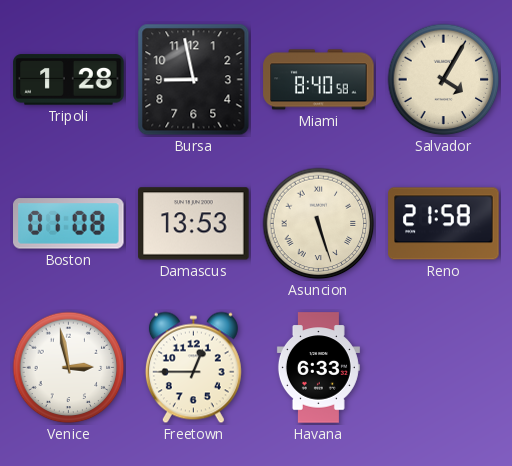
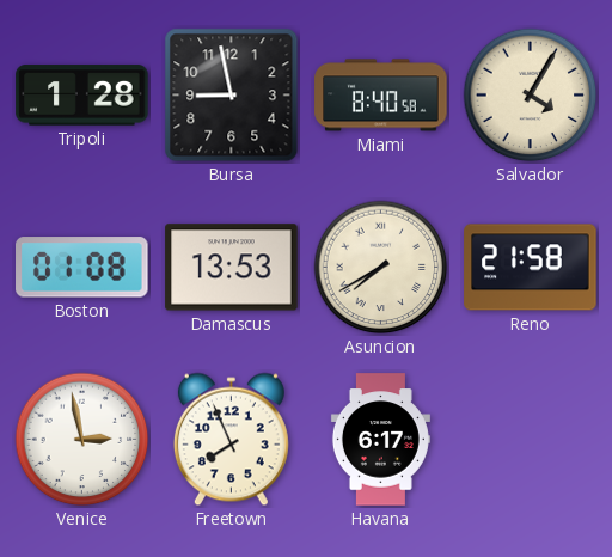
Asuncion: 5:27 -> 7:40
Freetown: 12:45 -> 7:56
Havana: 6:33 -> 6:17
